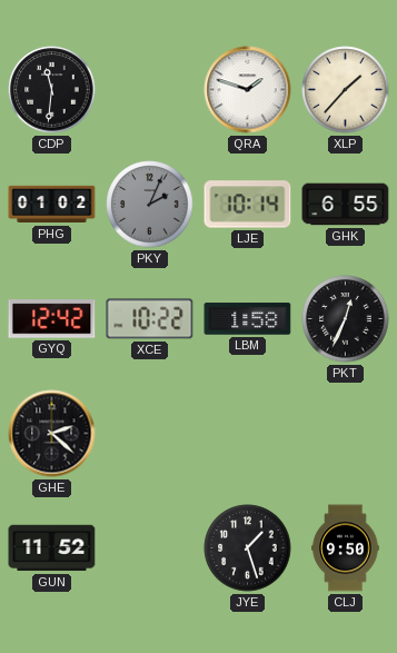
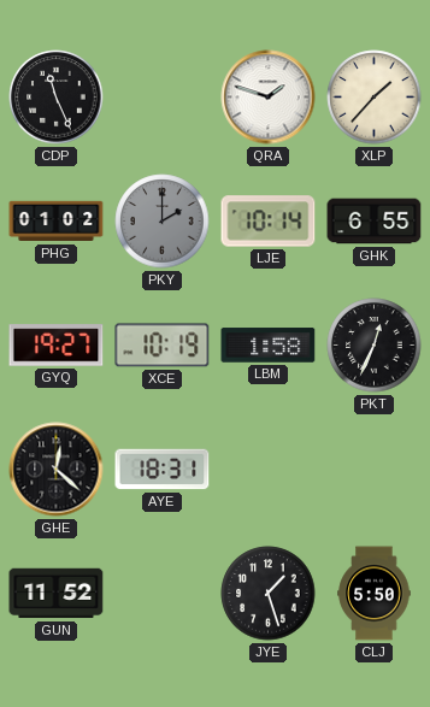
CDP: 11:31 -> 11:26
PKY: 2:04 -> 2:00
GYQ: 12:42 -> 19:27
XCE: 10:22 -> 10:19
GHE: 2:22 -> 12:22
AYE: none -> 18:31
CLJ: 9:50 -> 5:50
